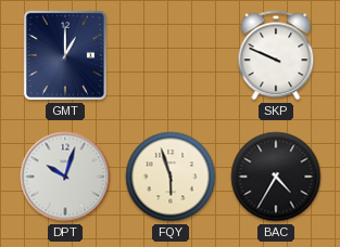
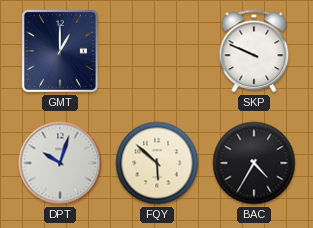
FQY: 5:57 -> 5:52
